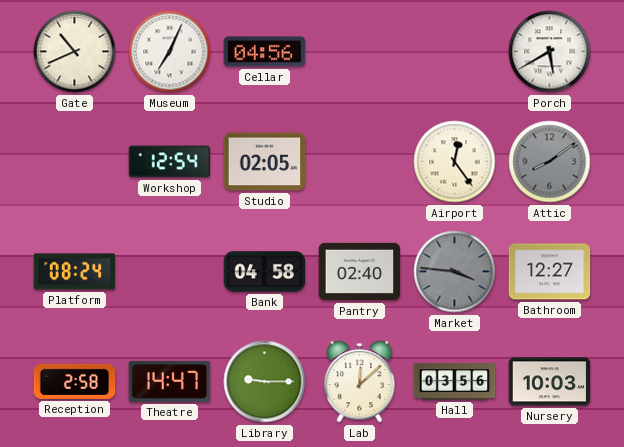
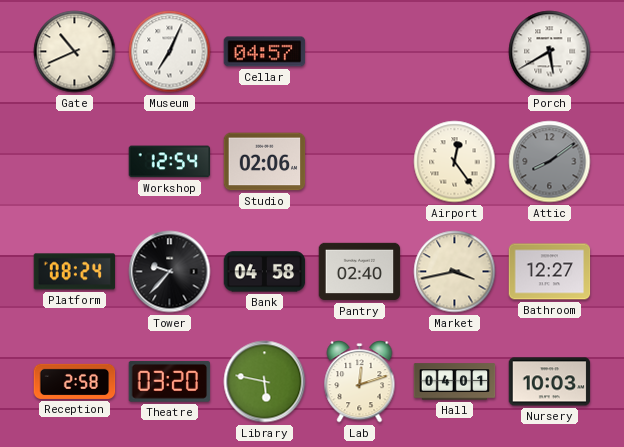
Cellar: 04:56 -> 04:57
Studio: 02:05 -> 02:06
Tower: none -> 9:37
Market: 3:46 -> 3:43
Market dial: grey -> cream
Theatre: 14:47 -> 03:20
Library: 9:15 -> 5:47
Lab: 12:08 -> 12:12
Hall: 03:56 -> 04:01
